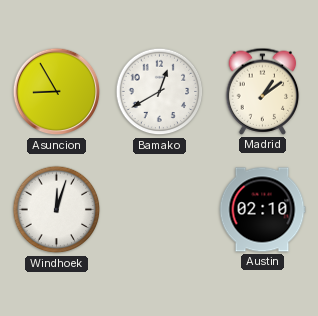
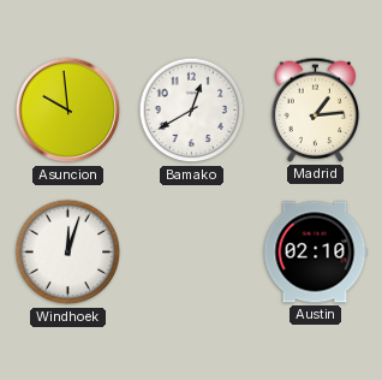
Asuncion: 8:55 -> 9:59
Madrid: 1:09 -> 1:14
